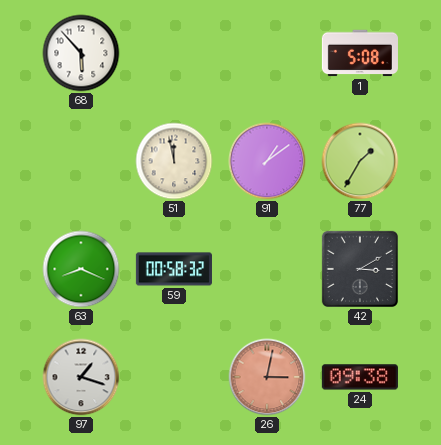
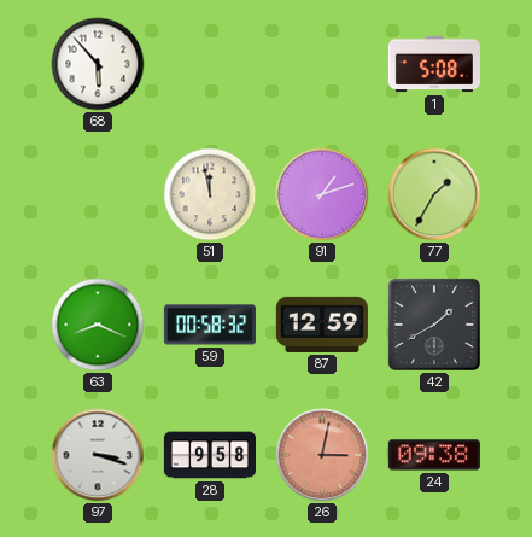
91: 1:09 -> 1:12
87: none -> 12:59
42: 3:10 -> 1:40
97: 1:18 -> 3:18
28: none -> 9:58
